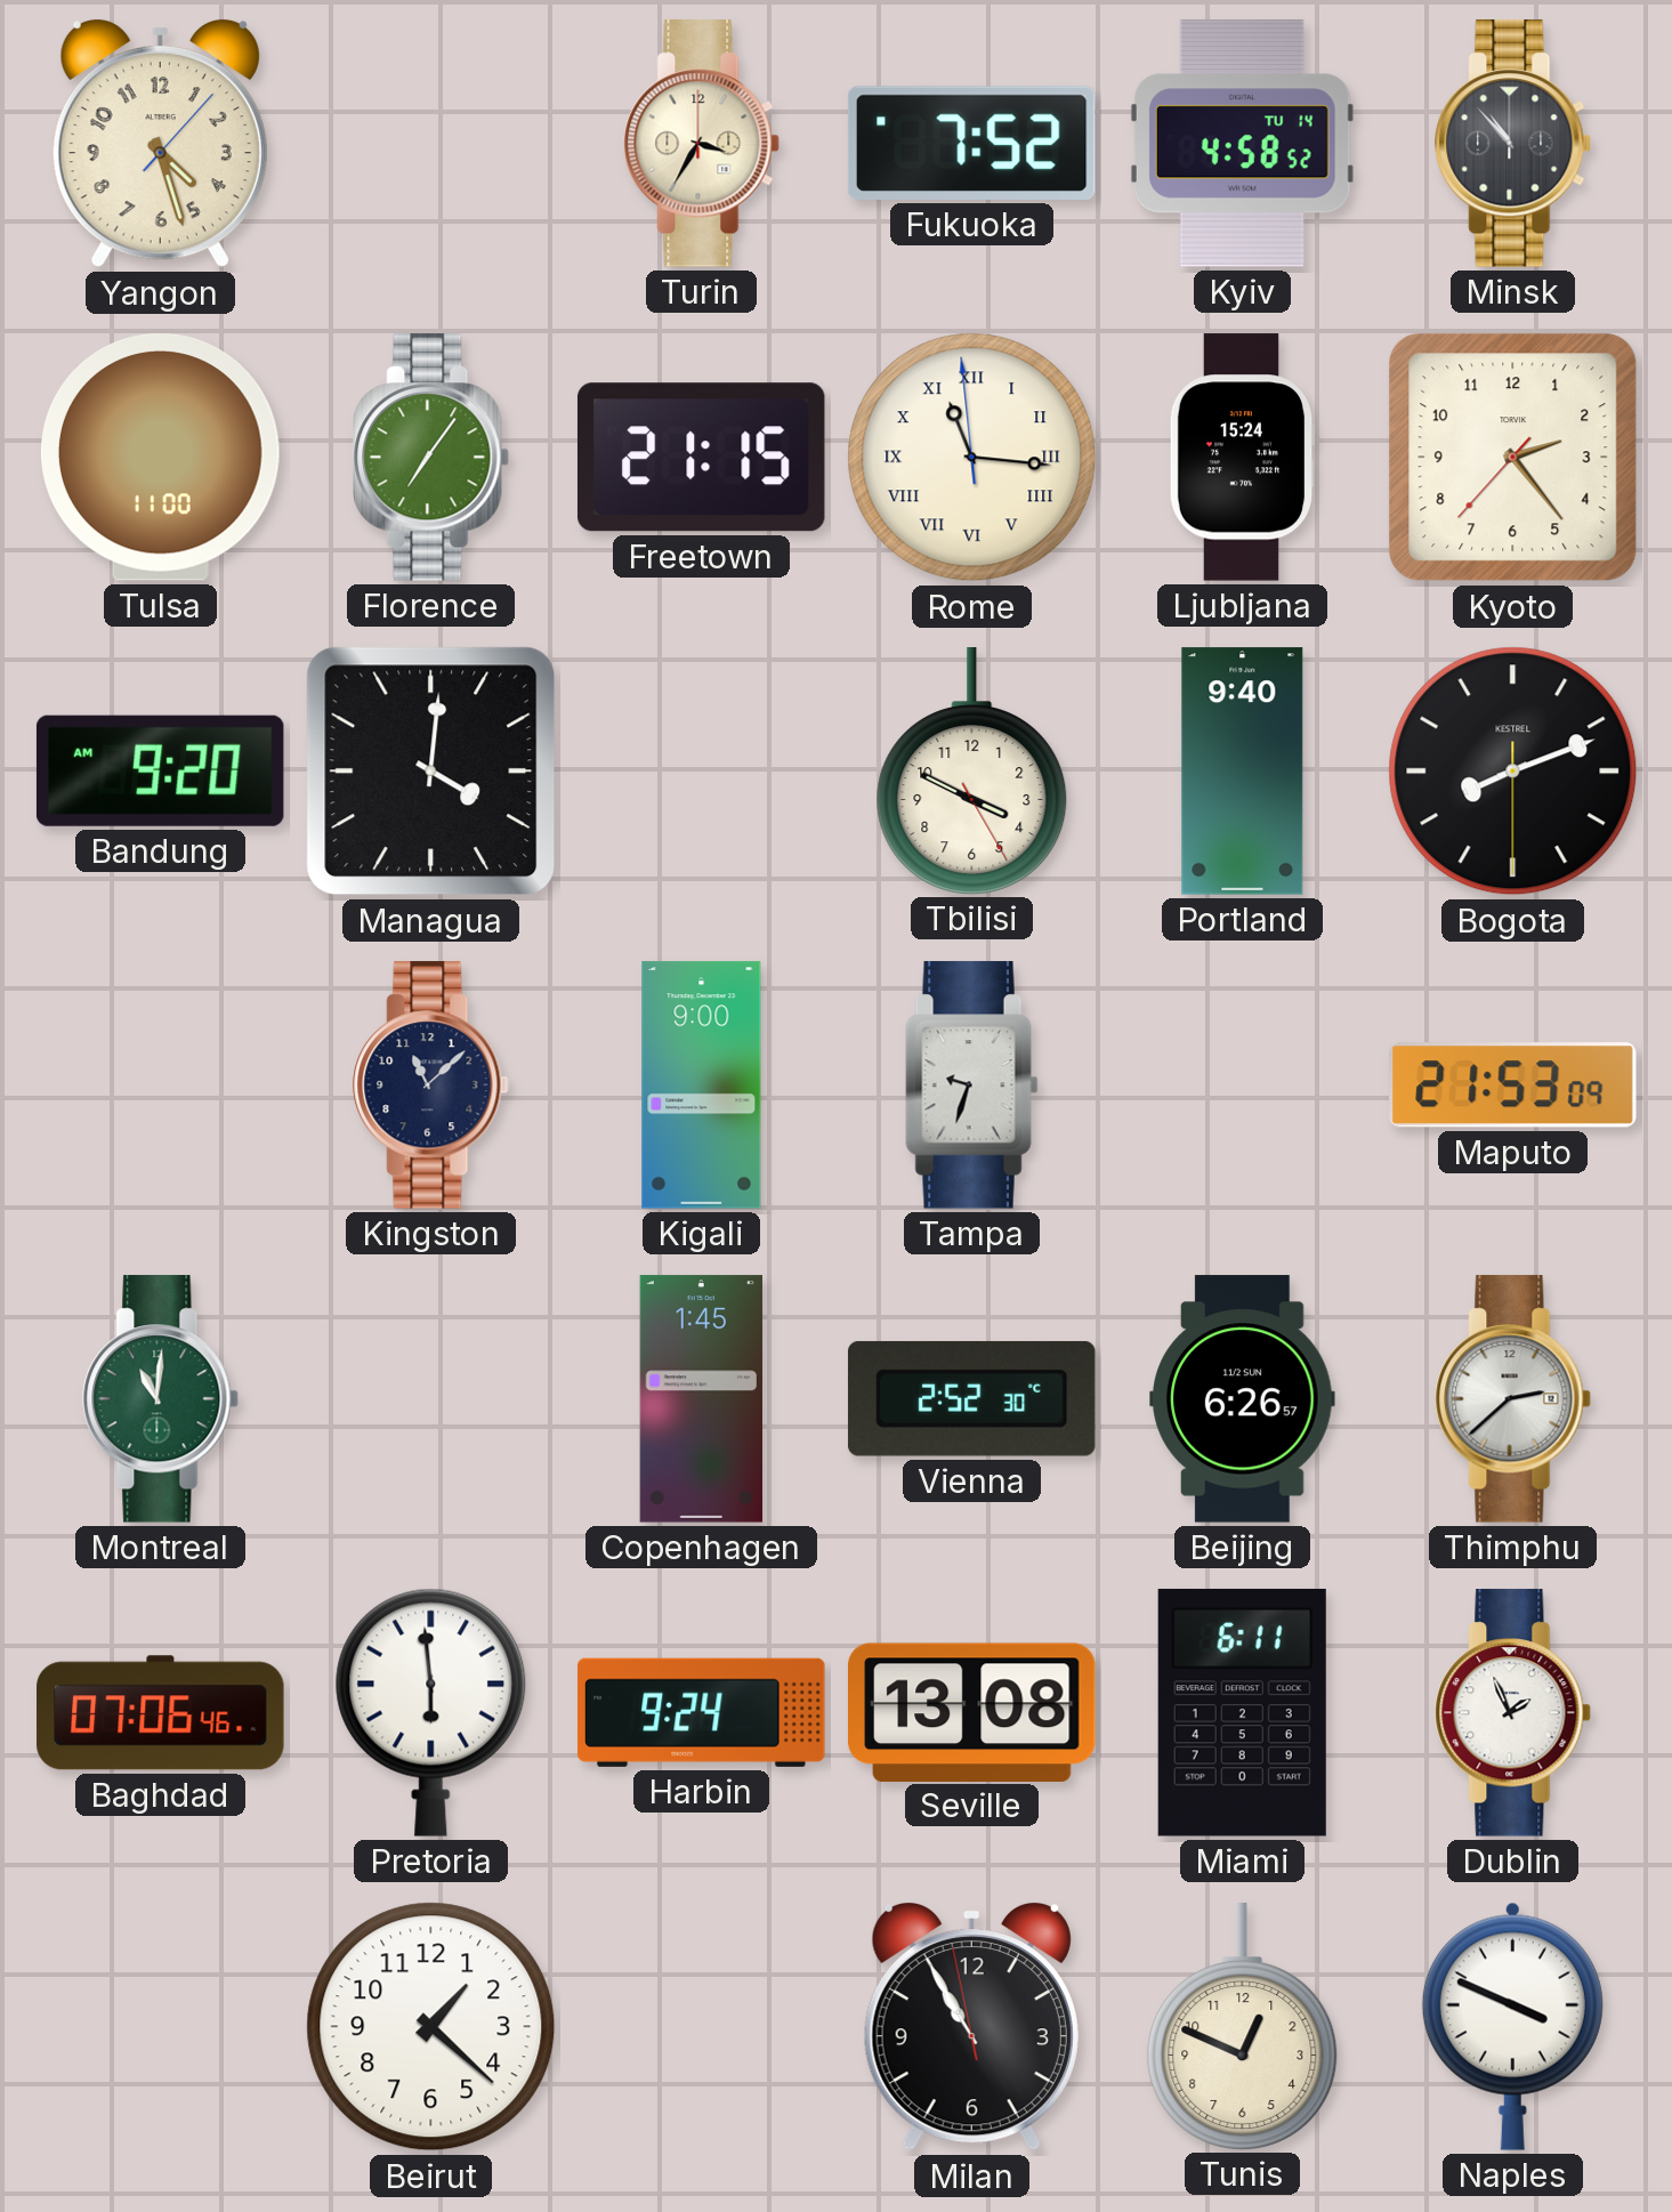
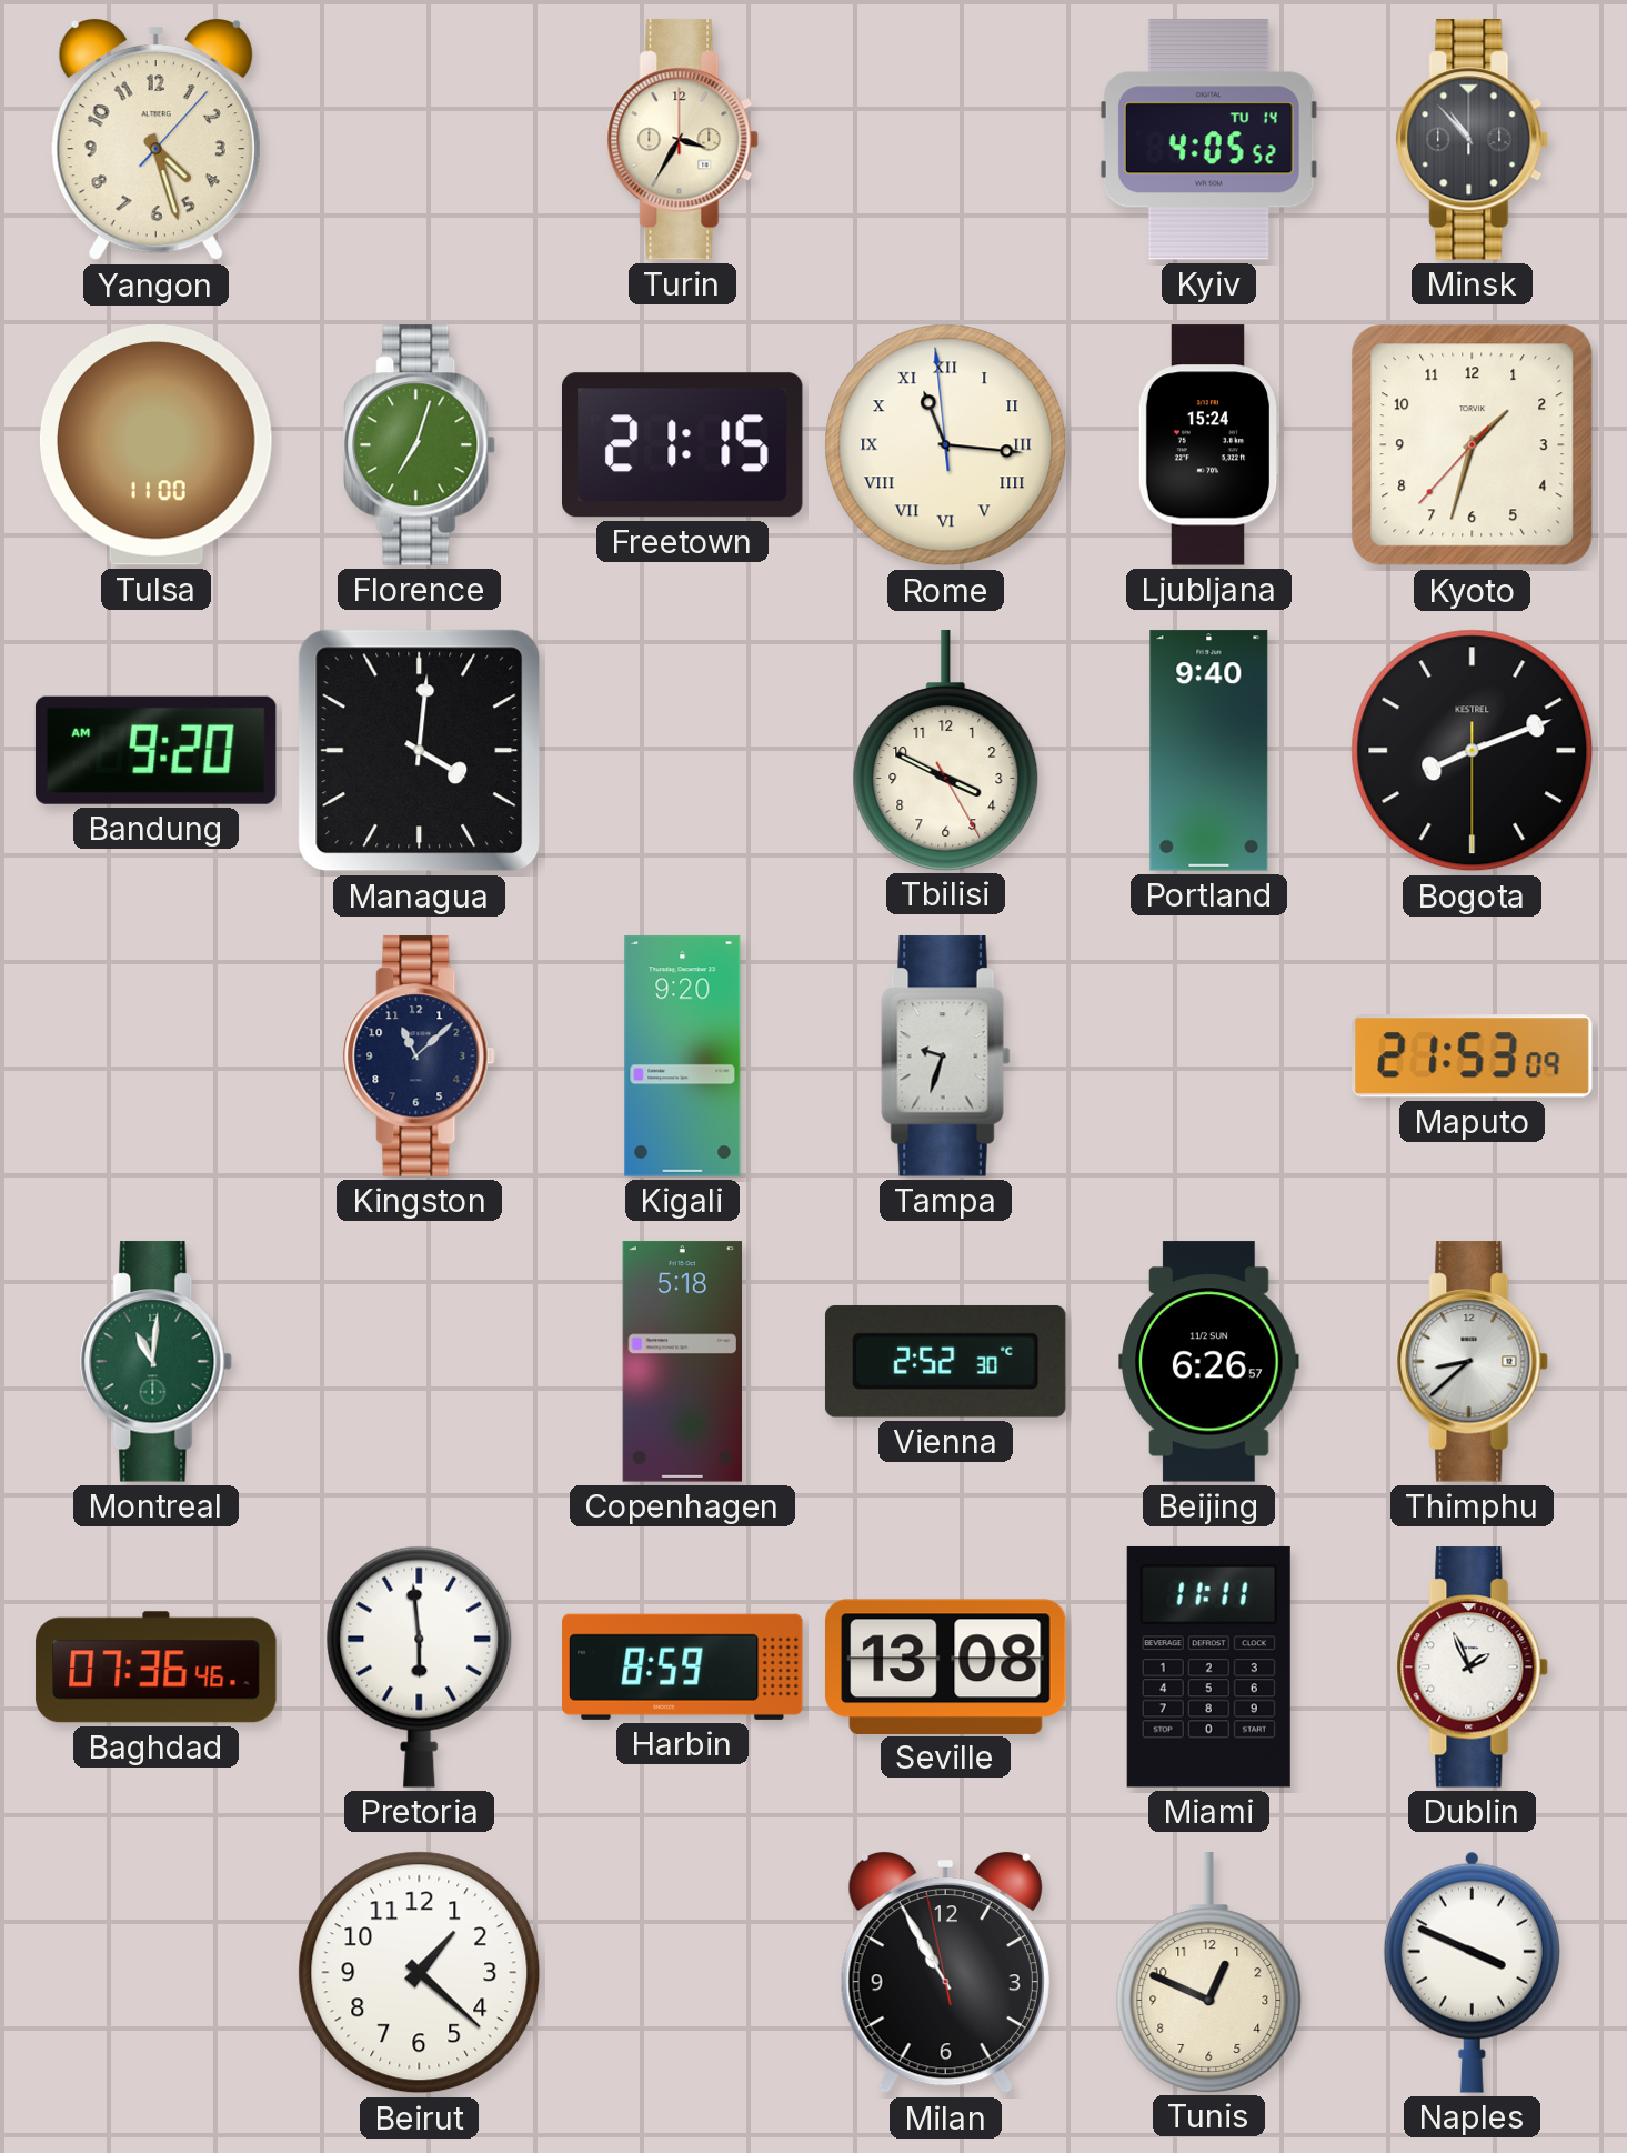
Fukuoka: 7:52 -> none
Kyiv: 4:58 -> 4:05
Florence: 7:06 -> 7:03
Kyoto: 2:23 -> 1:32
Kigali: 9:00 -> 9:20
Copenhagen: 1:45 -> 5:18
Thimphu: 2:38 -> 8:38
Baghdad: 07:06 -> 07:36
Harbin: 9:24 -> 8:59
Miami: 6:11 -> 11:11
